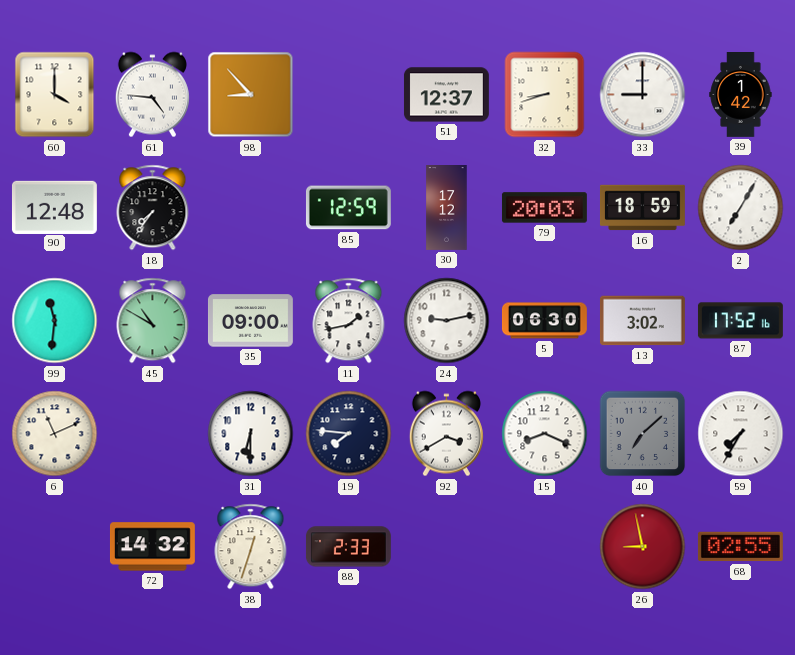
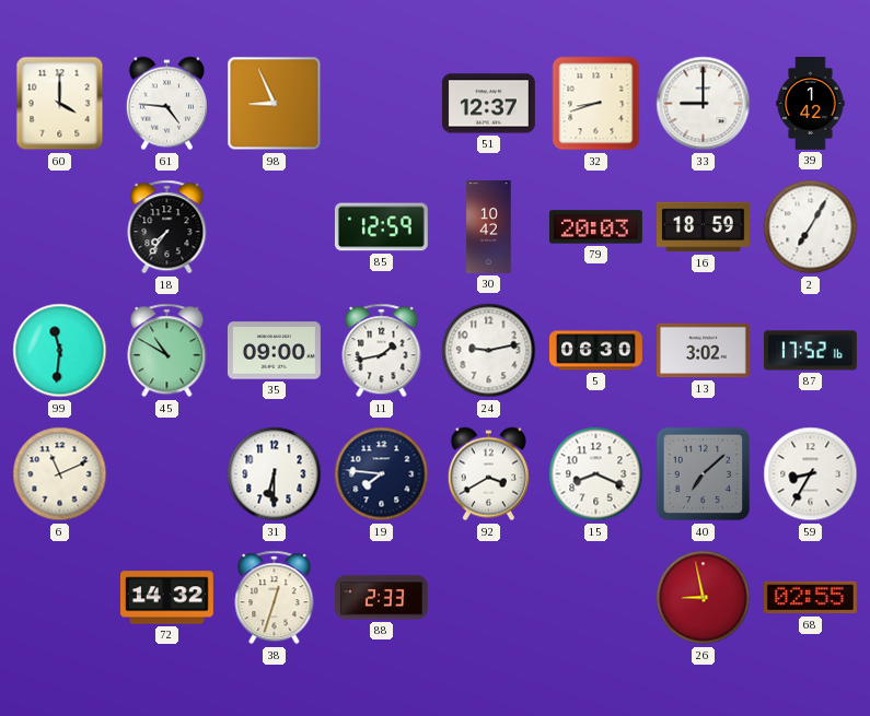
98: 8:53 -> 8:56
90: 12:48 -> none
30: 17:12 -> 10:42
59: 7:35 -> 8:35
